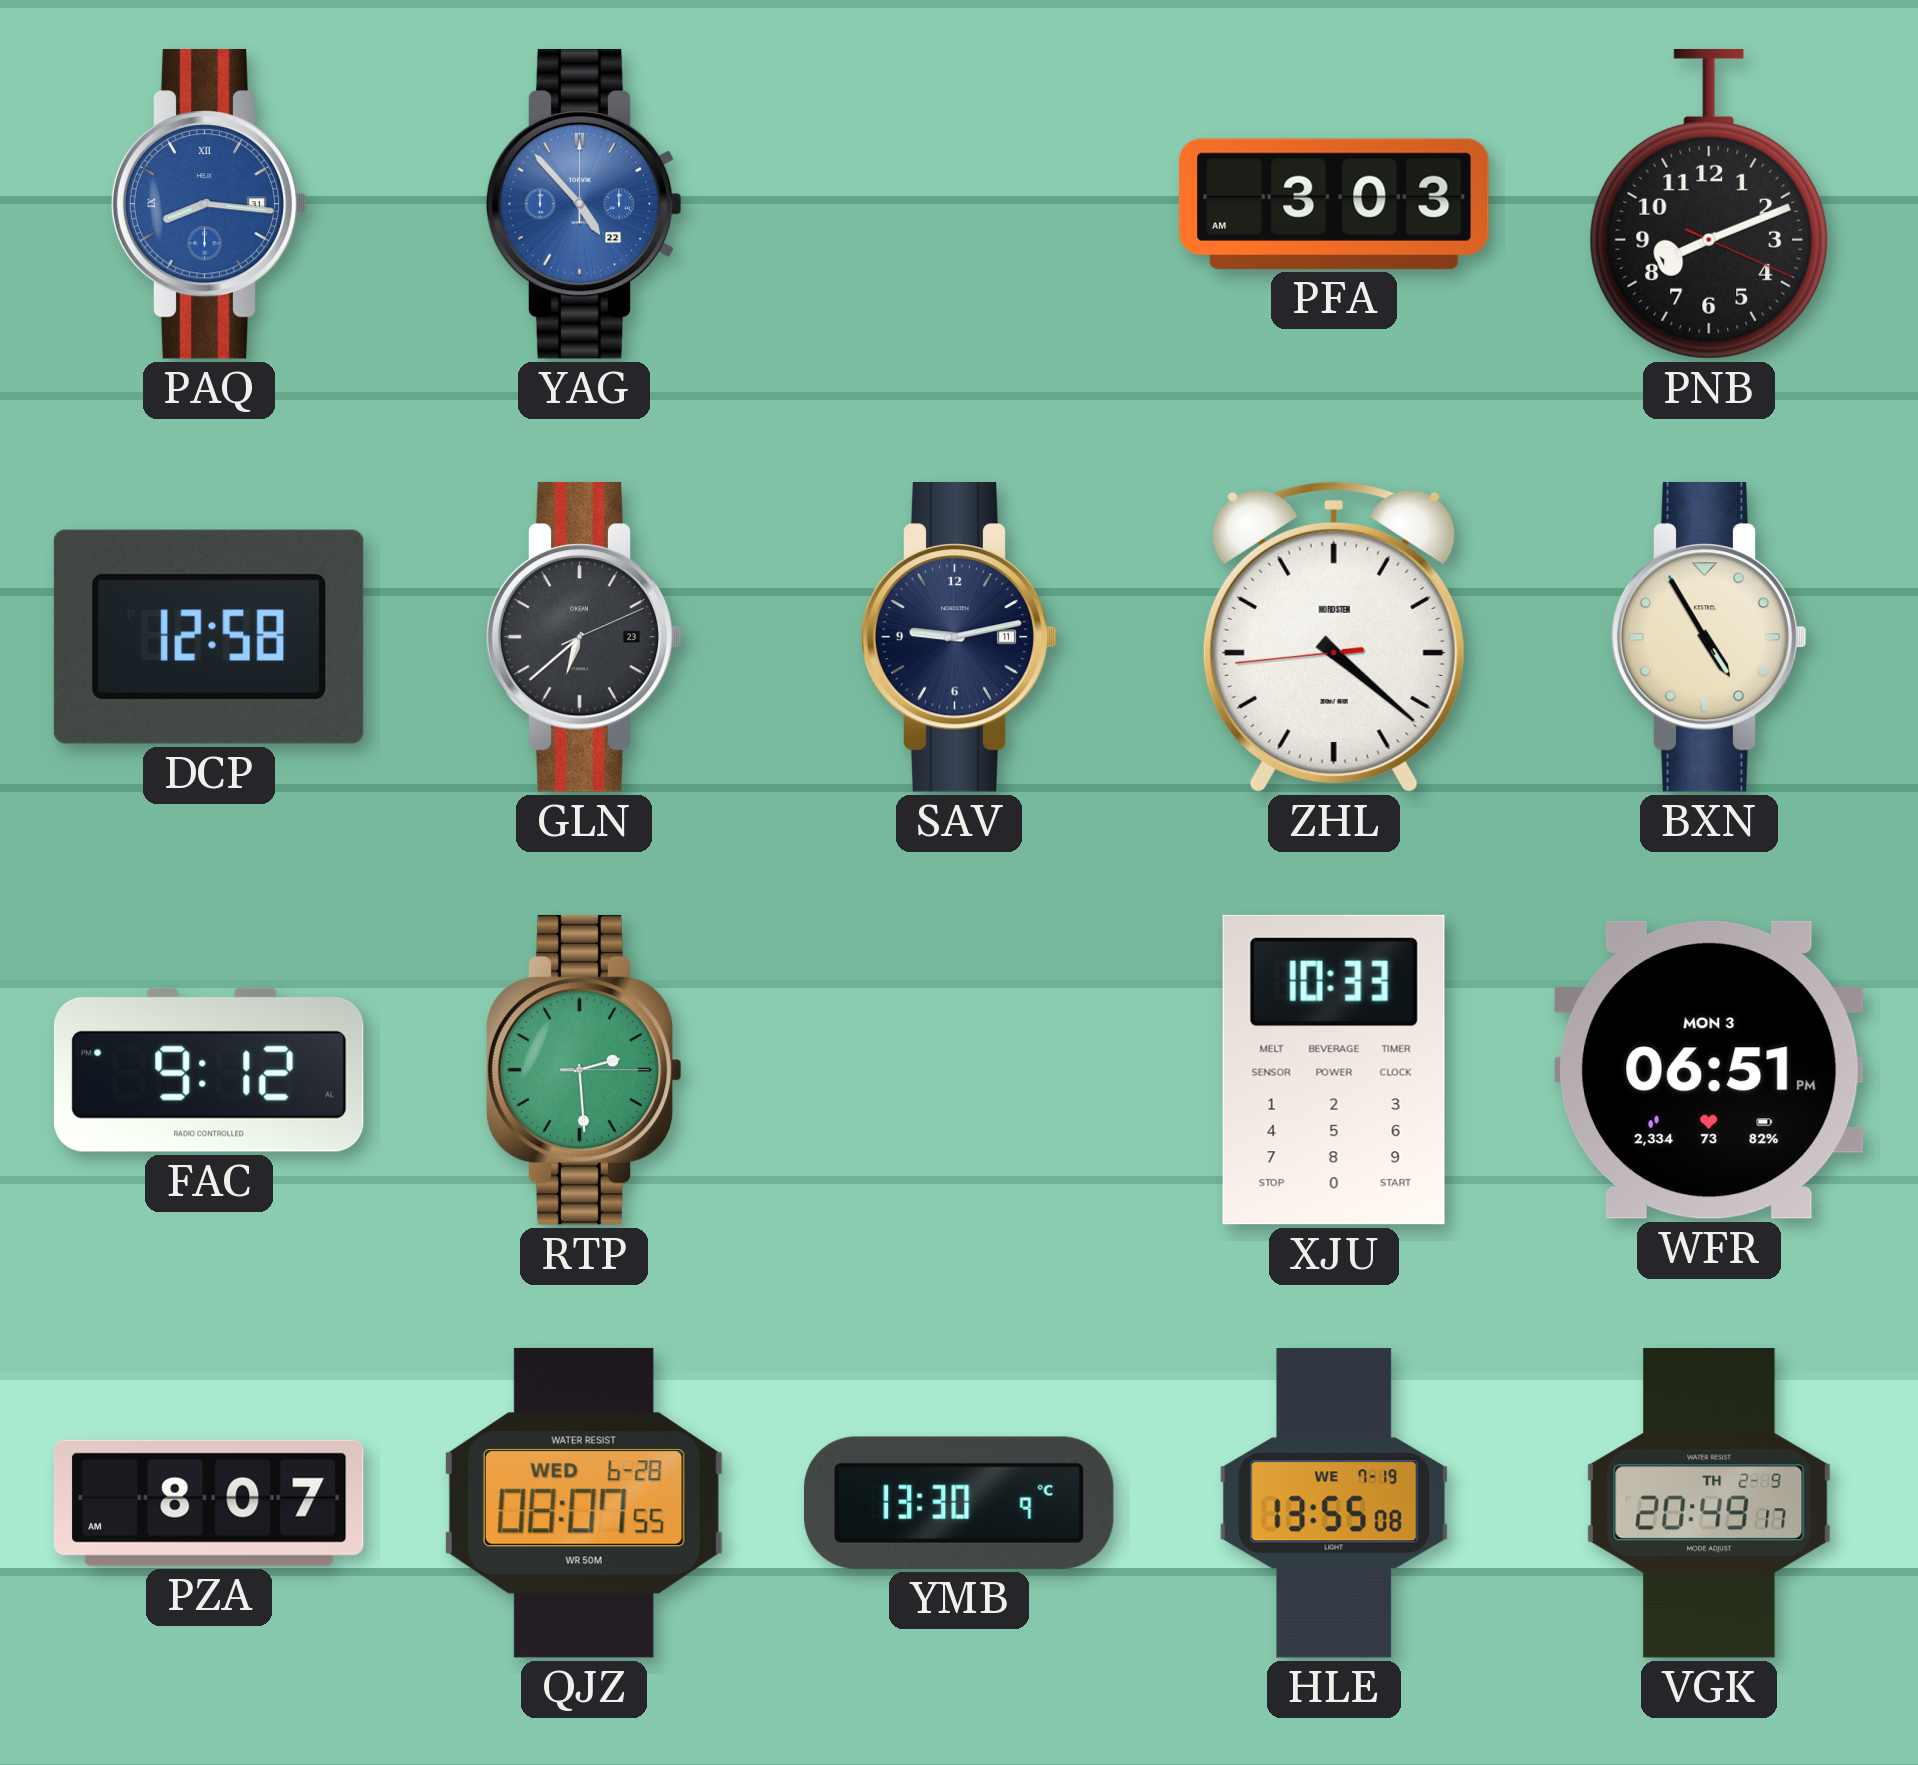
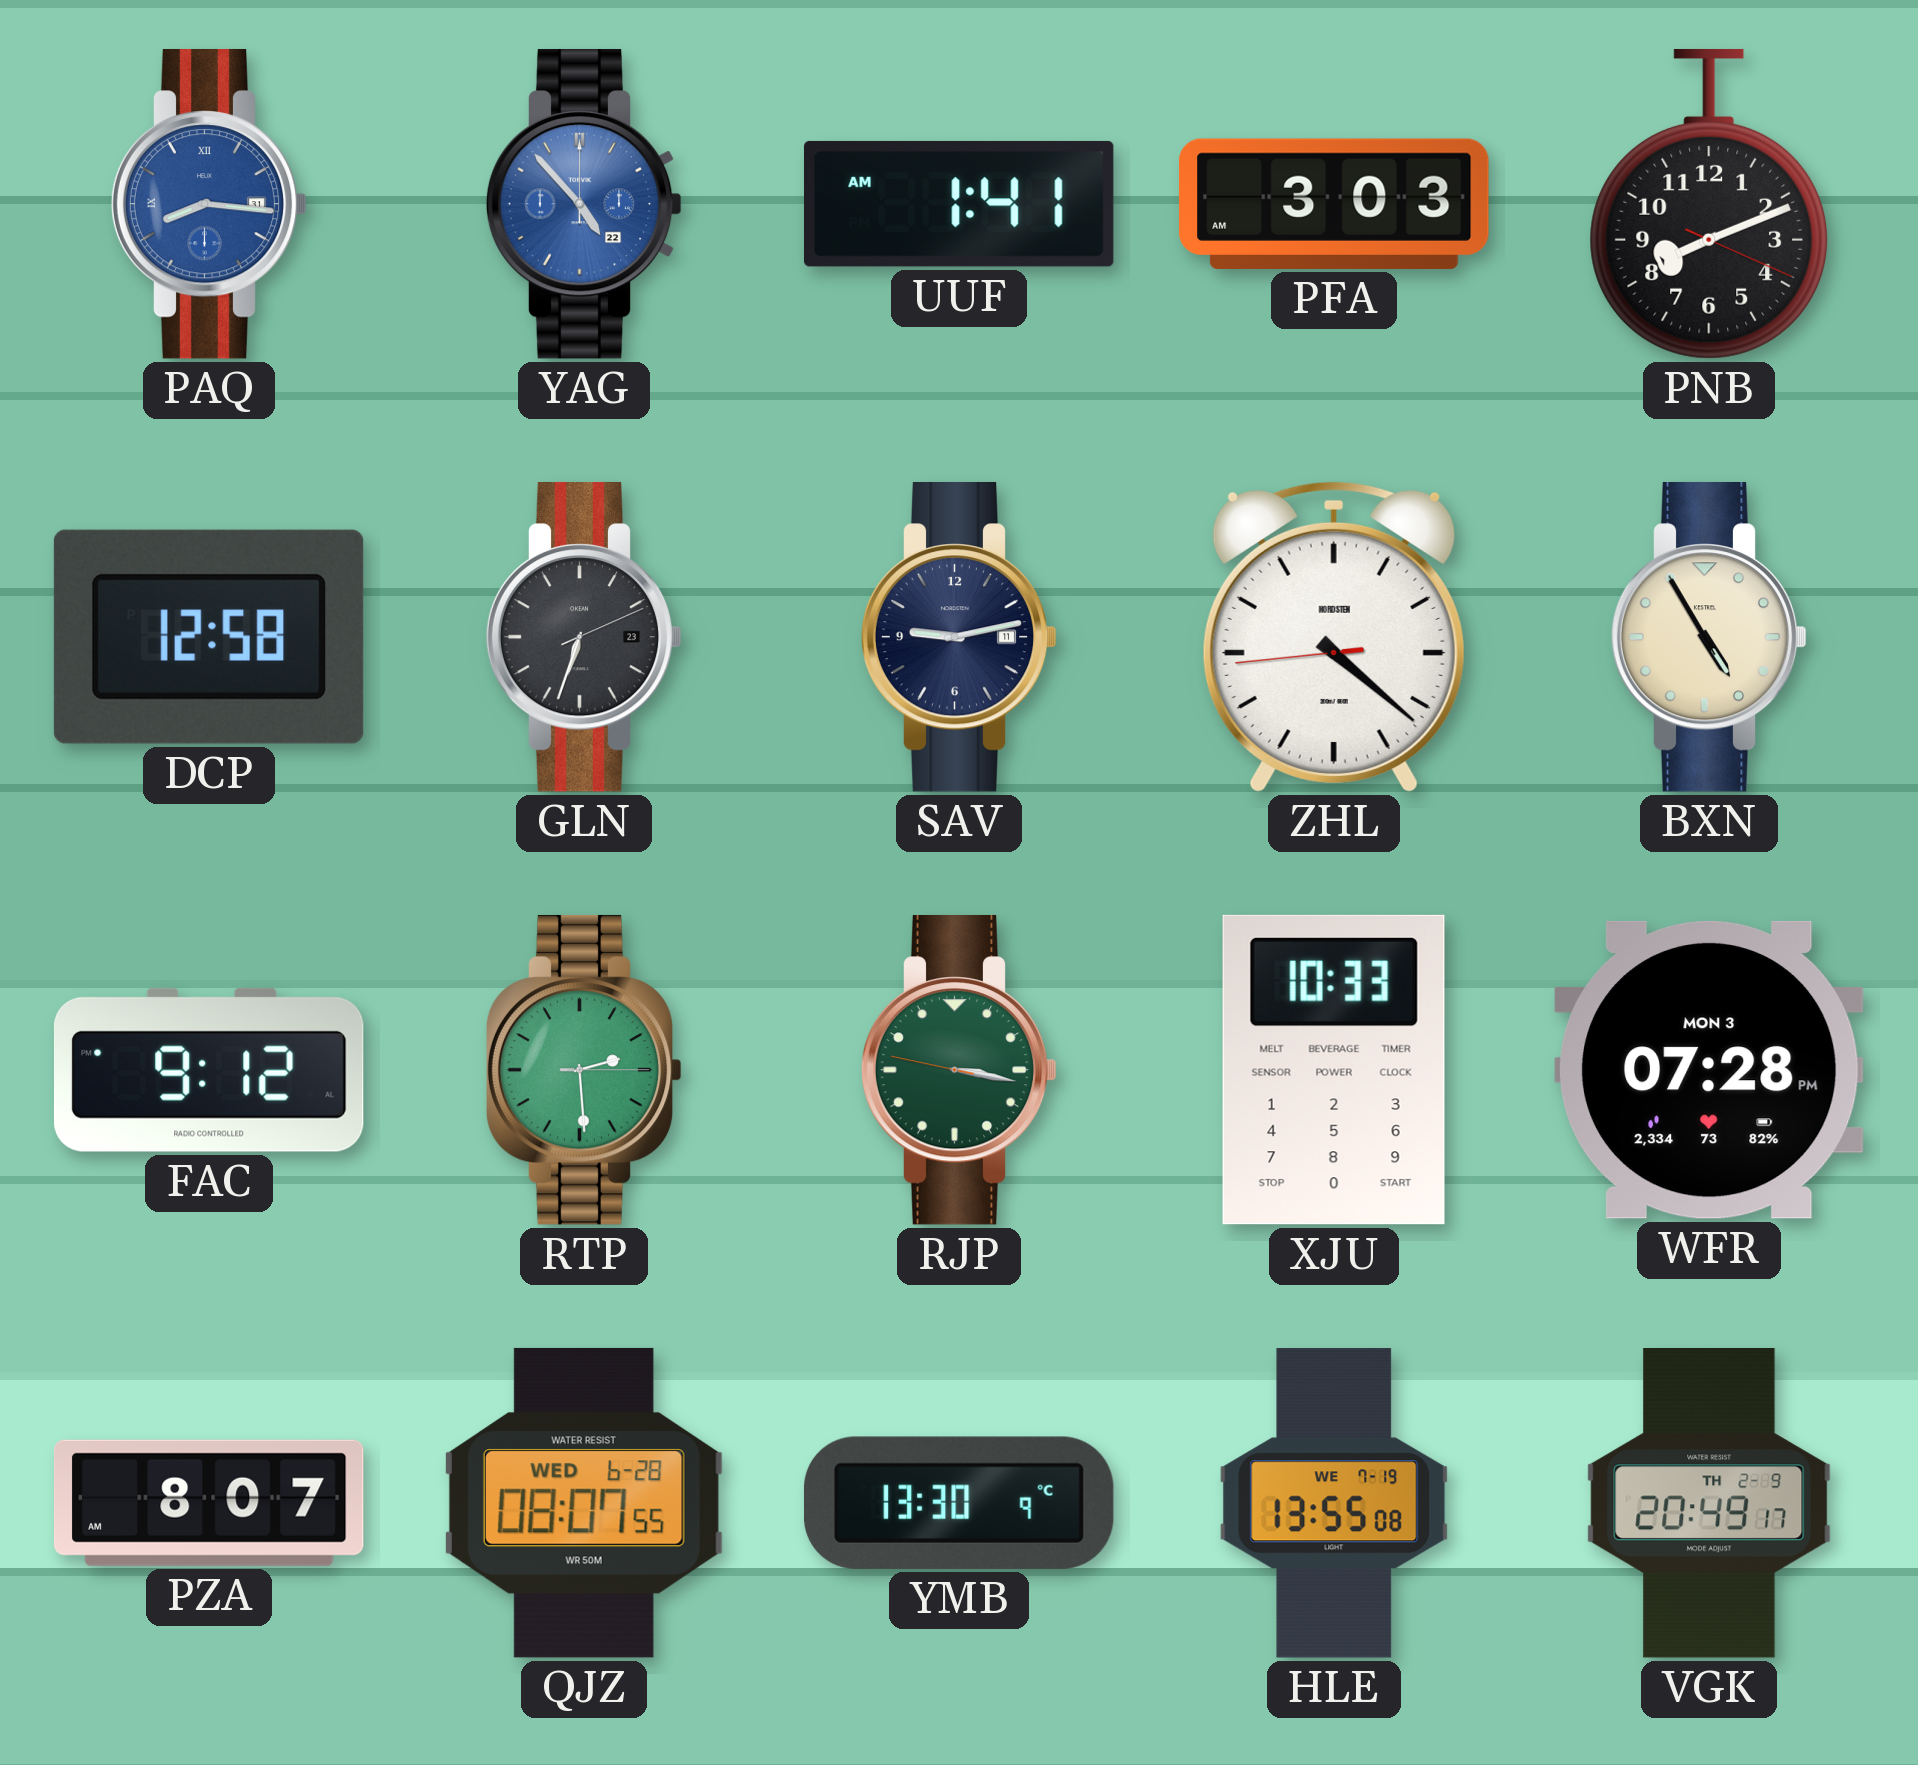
UUF: none -> 1:41
GLN: 6:38 -> 6:33
RJP: none -> 3:16
WFR: 06:51 -> 07:28
